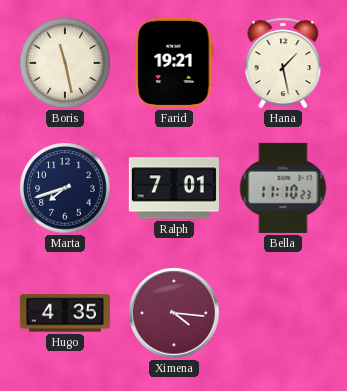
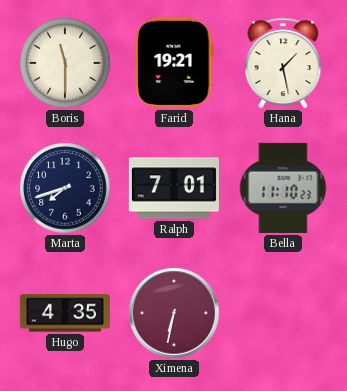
Boris: 11:28 -> 11:30
Ximena: 4:16 -> 6:32
